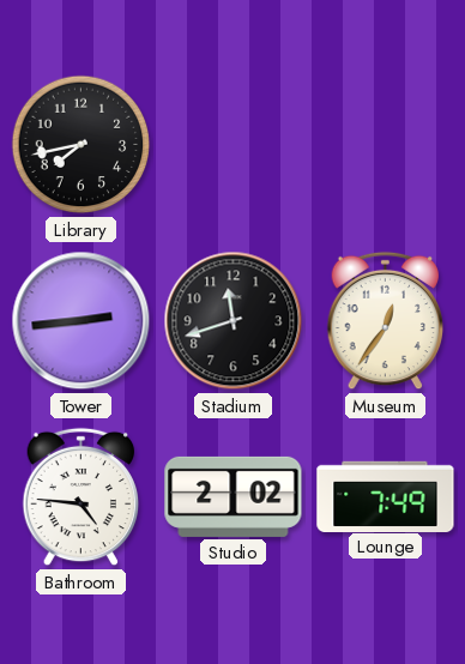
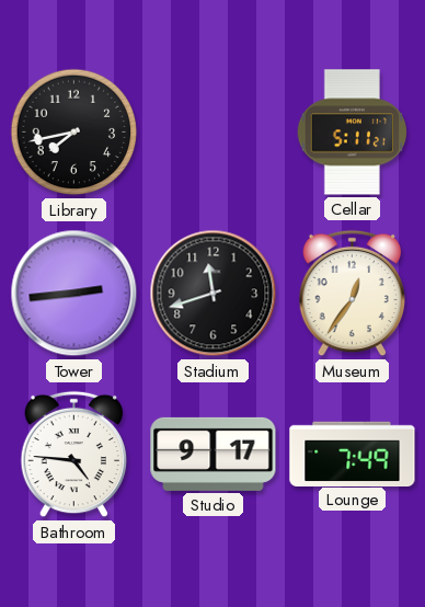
Cellar: none -> 5:11
Studio: 2:02 -> 9:17
